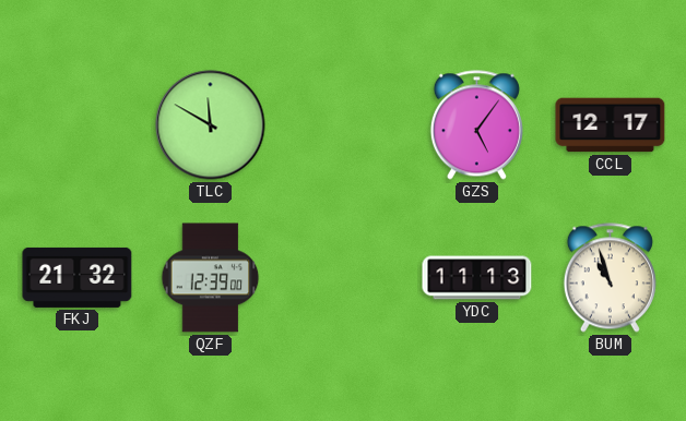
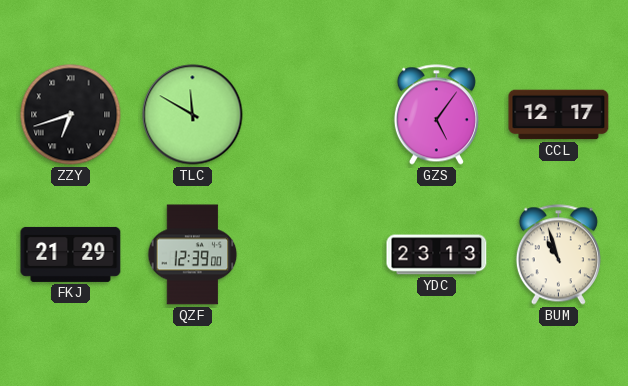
ZZY: none -> 6:42
FKJ: 21:32 -> 21:29
YDC: 11:13 -> 23:13
